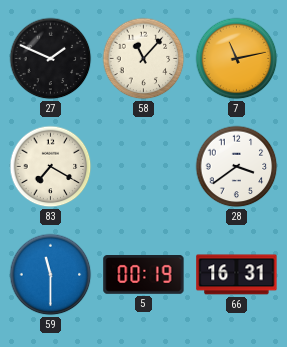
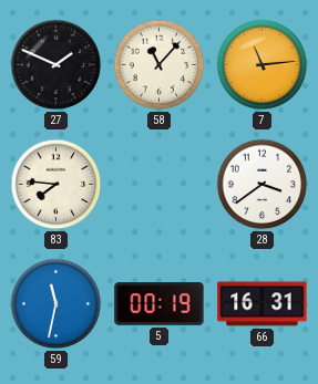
7: 11:13 -> 11:14
83: 7:20 -> 7:46
59: 11:30 -> 11:32
